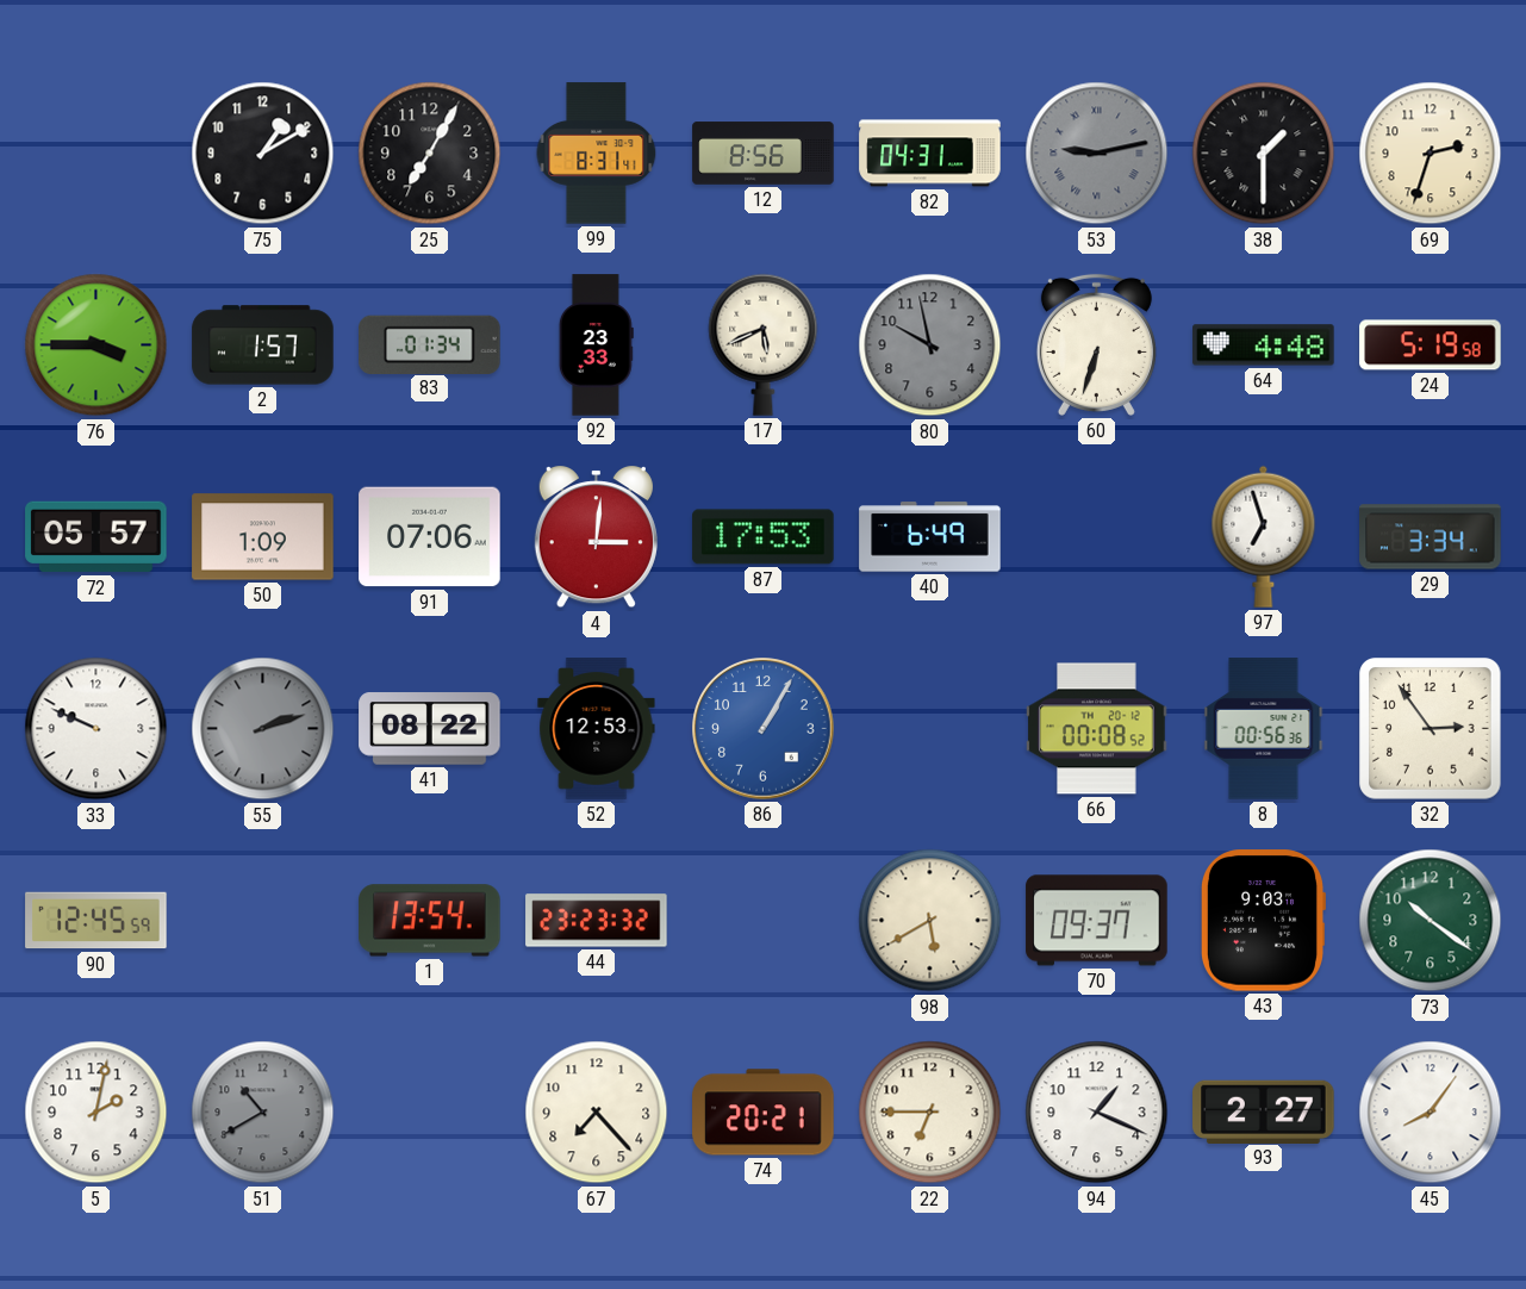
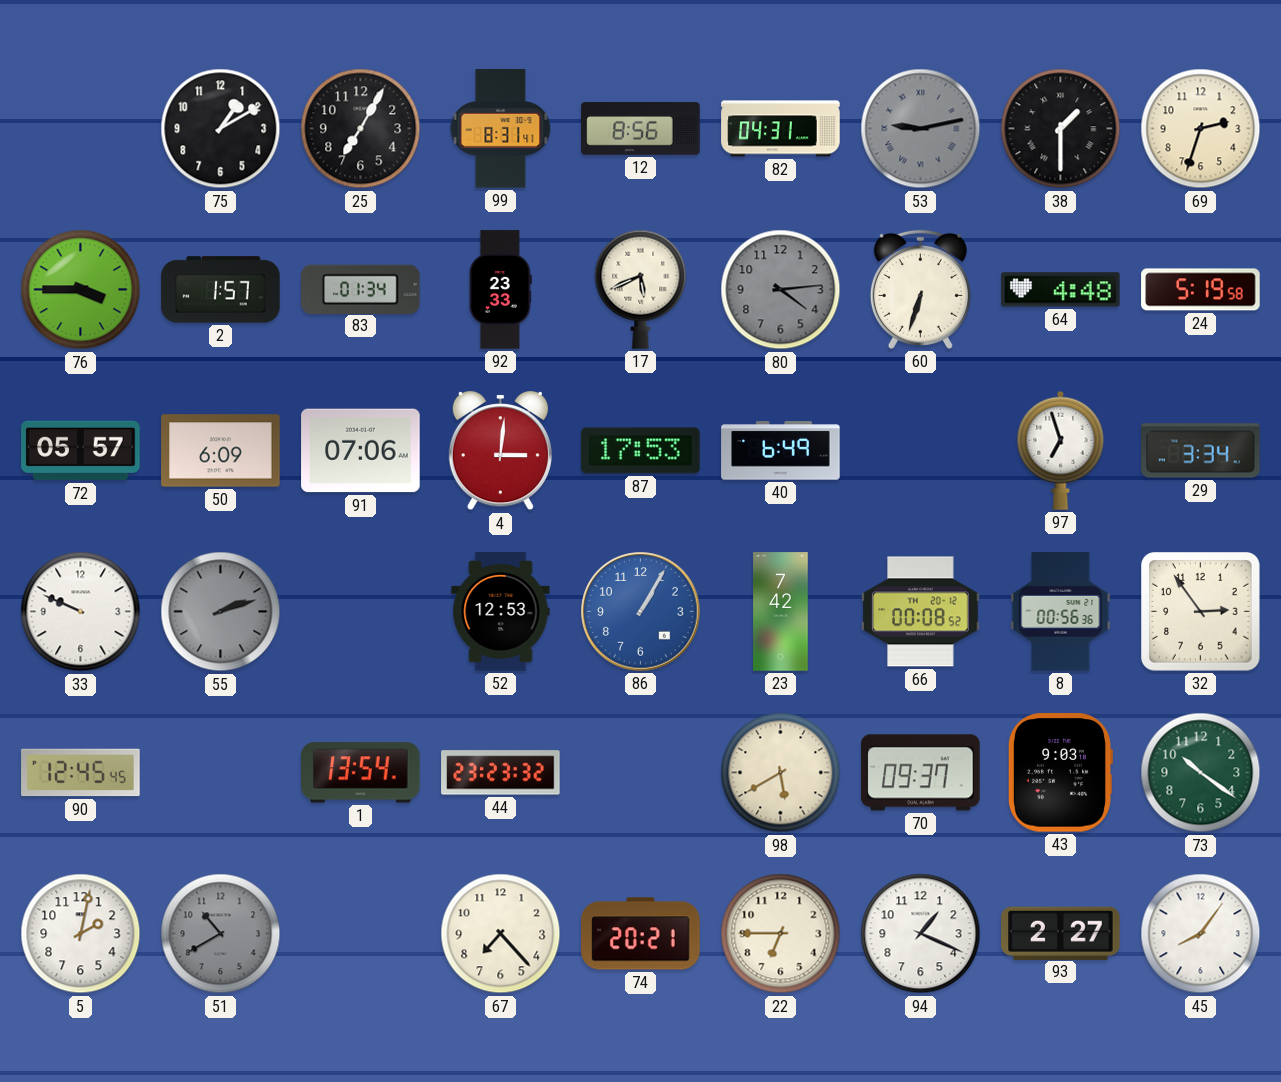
80: 9:58 -> 4:14
50: 1:09 -> 6:09
41: 08:22 -> none
23: none -> 7:42
90: 12:45:59 -> 12:45:45
